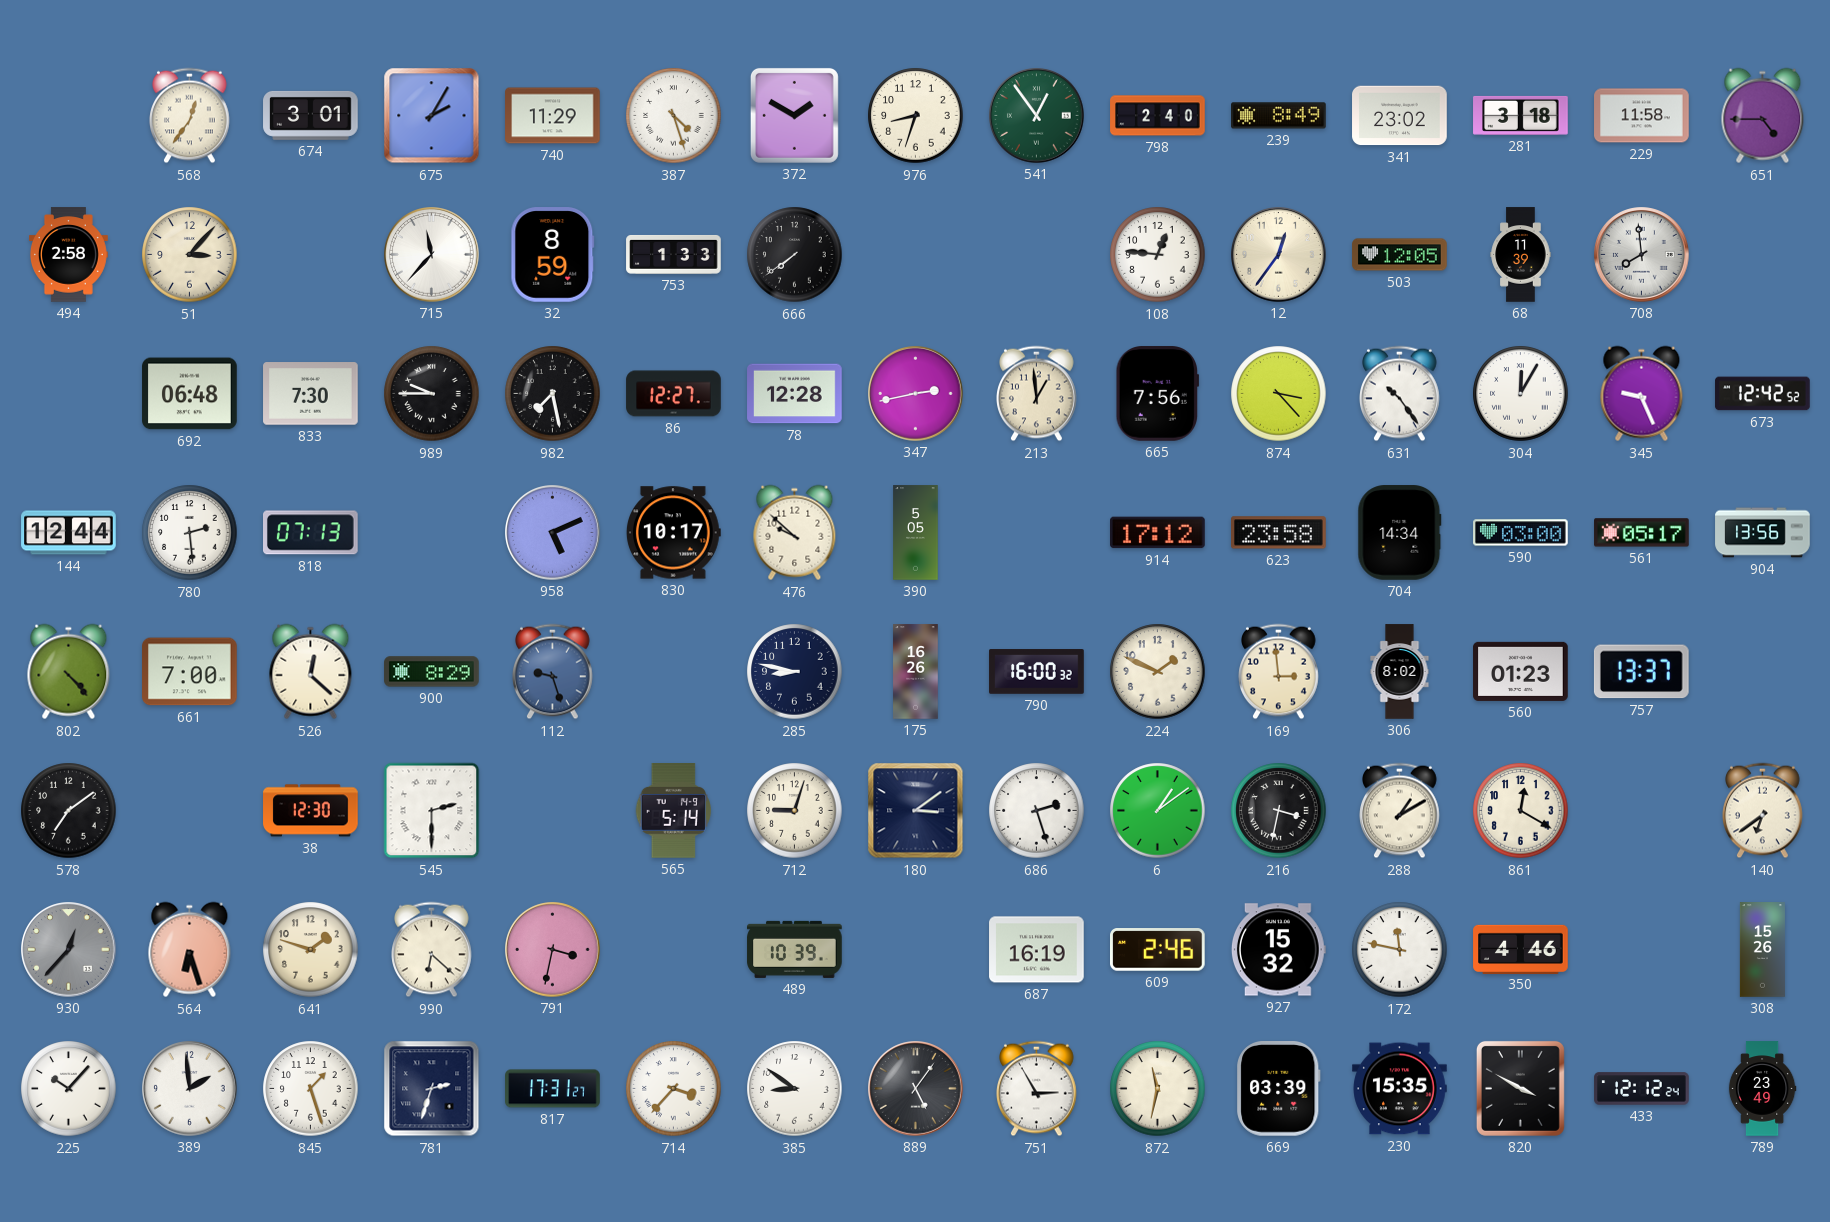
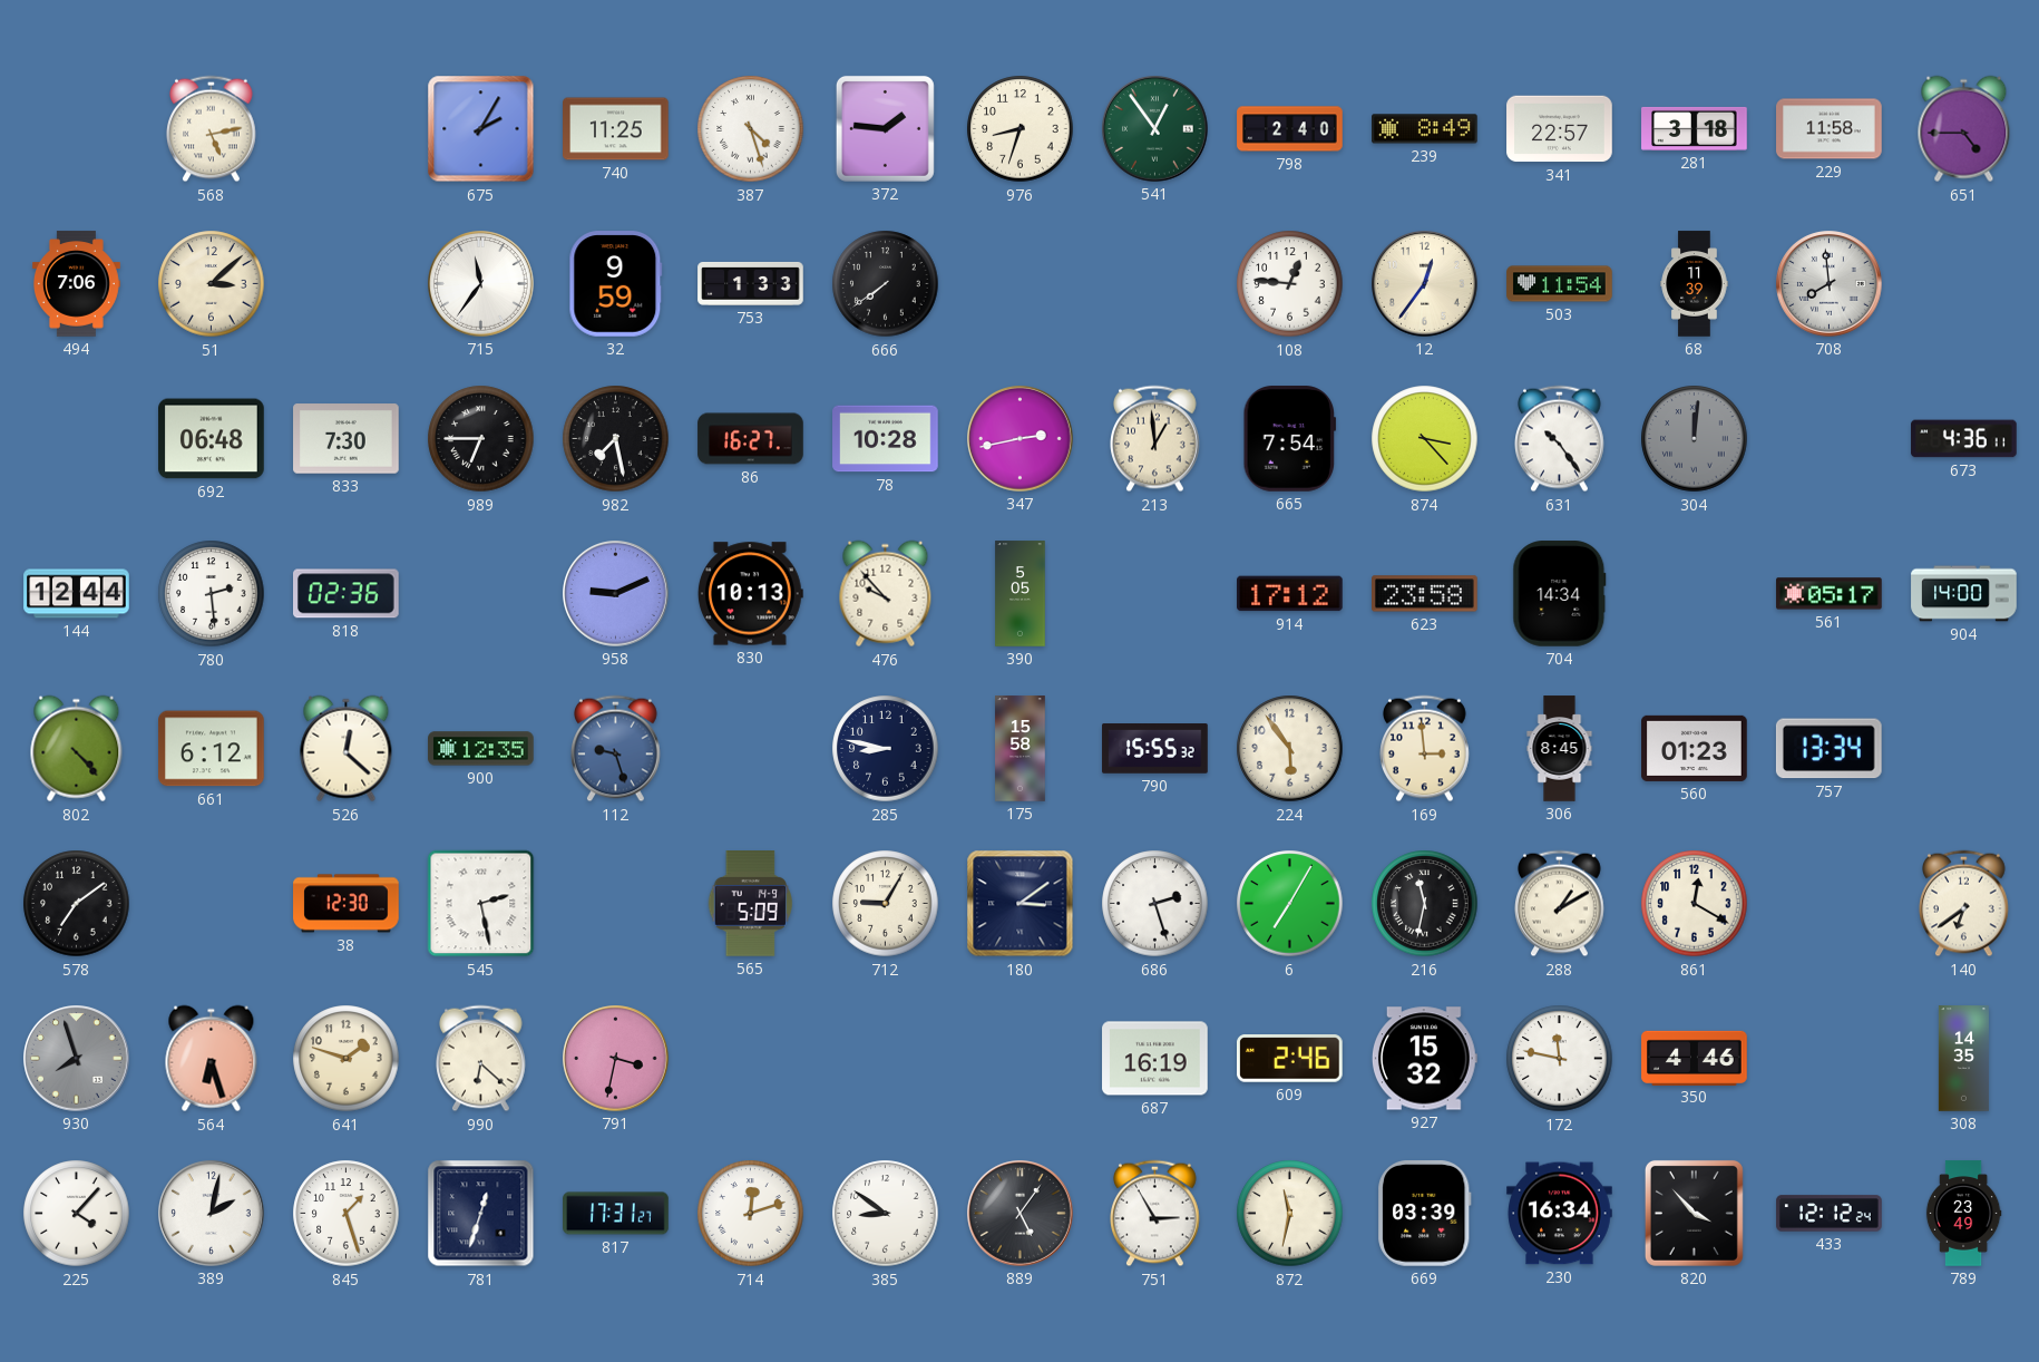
568: 12:36 -> 5:13
674: 3:01 -> none
740: 11:29 -> 11:25
372: 1:50 -> 1:46
341: 23:02 -> 22:57
494: 2:58 -> 7:06
51: 3:07 -> 3:08
715: 11:37 -> 11:36
32: 8:59 -> 9:59
503: 12:05 -> 11:54
989: 9:45 -> 6:45
86: 12:27 -> 16:27
78: 12:28 -> 10:28
665: 7:56 -> 7:54
304: 12:05 -> 12:01
304 dial: white -> grey
345: 9:26 -> none
673: 12:42 -> 4:36
818: 07:13 -> 02:36
958: 5:11 -> 9:11
830: 10:17 -> 10:13
476: 9:52 -> 9:53
590: 03:00 -> none
904: 13:56 -> 14:00
661: 7:00 -> 6:12
900: 8:29 -> 12:35
175: 16:26 -> 15:58
790: 16:00 -> 15:55
224: 1:49 -> 5:54
306: 8:02 -> 8:45
757: 13:37 -> 13:34
545: 2:30 -> 2:28
565: 5:14 -> 5:09
712: 9:03 -> 9:05
6: 1:09 -> 7:05
216: 3:32 -> 11:32
930: 12:37 -> 7:57
489: 10:39 -> none
308: 15:26 -> 14:35
225: 10:07 -> 4:07
389: 1:59 -> 2:02
781: 2:33 -> 12:33
714: 3:37 -> 12:12
230: 15:35 -> 16:34
820: 3:50 -> 3:53
